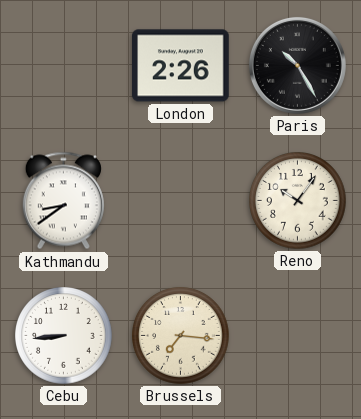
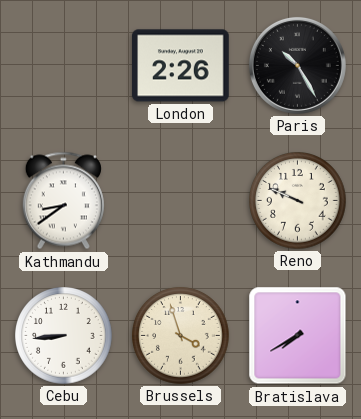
Reno: 10:06 -> 9:49
Brussels: 7:16 -> 3:57
Bratislava: none -> 7:40
